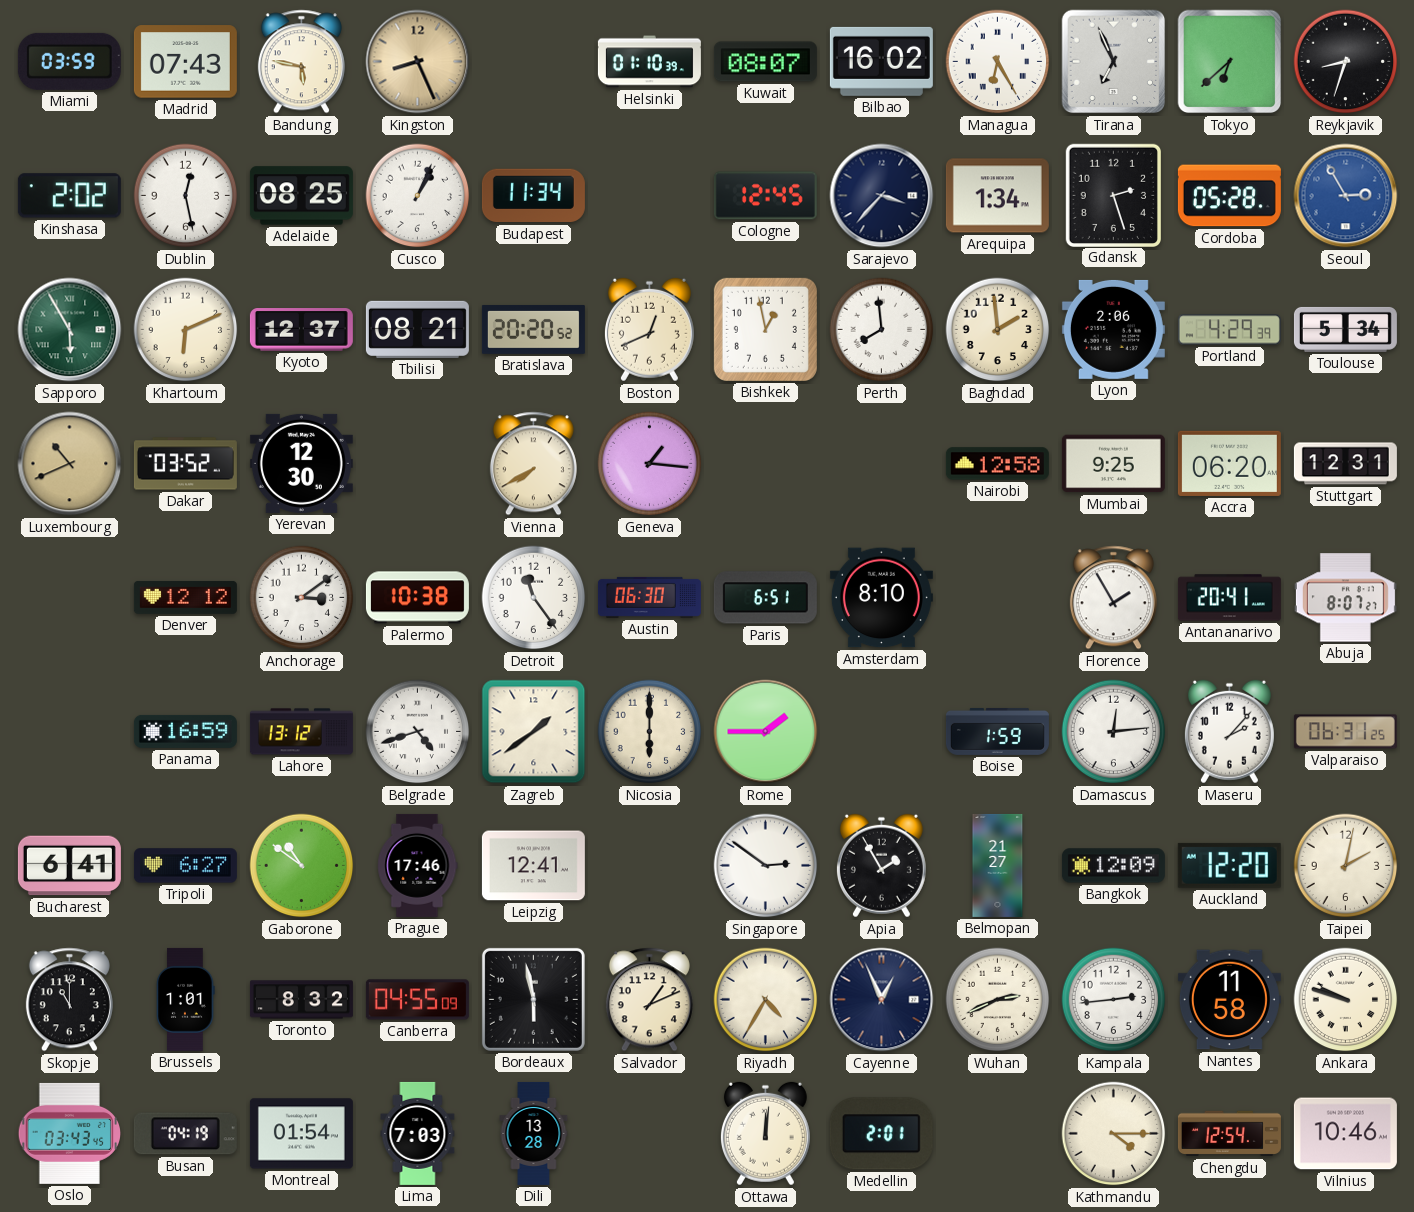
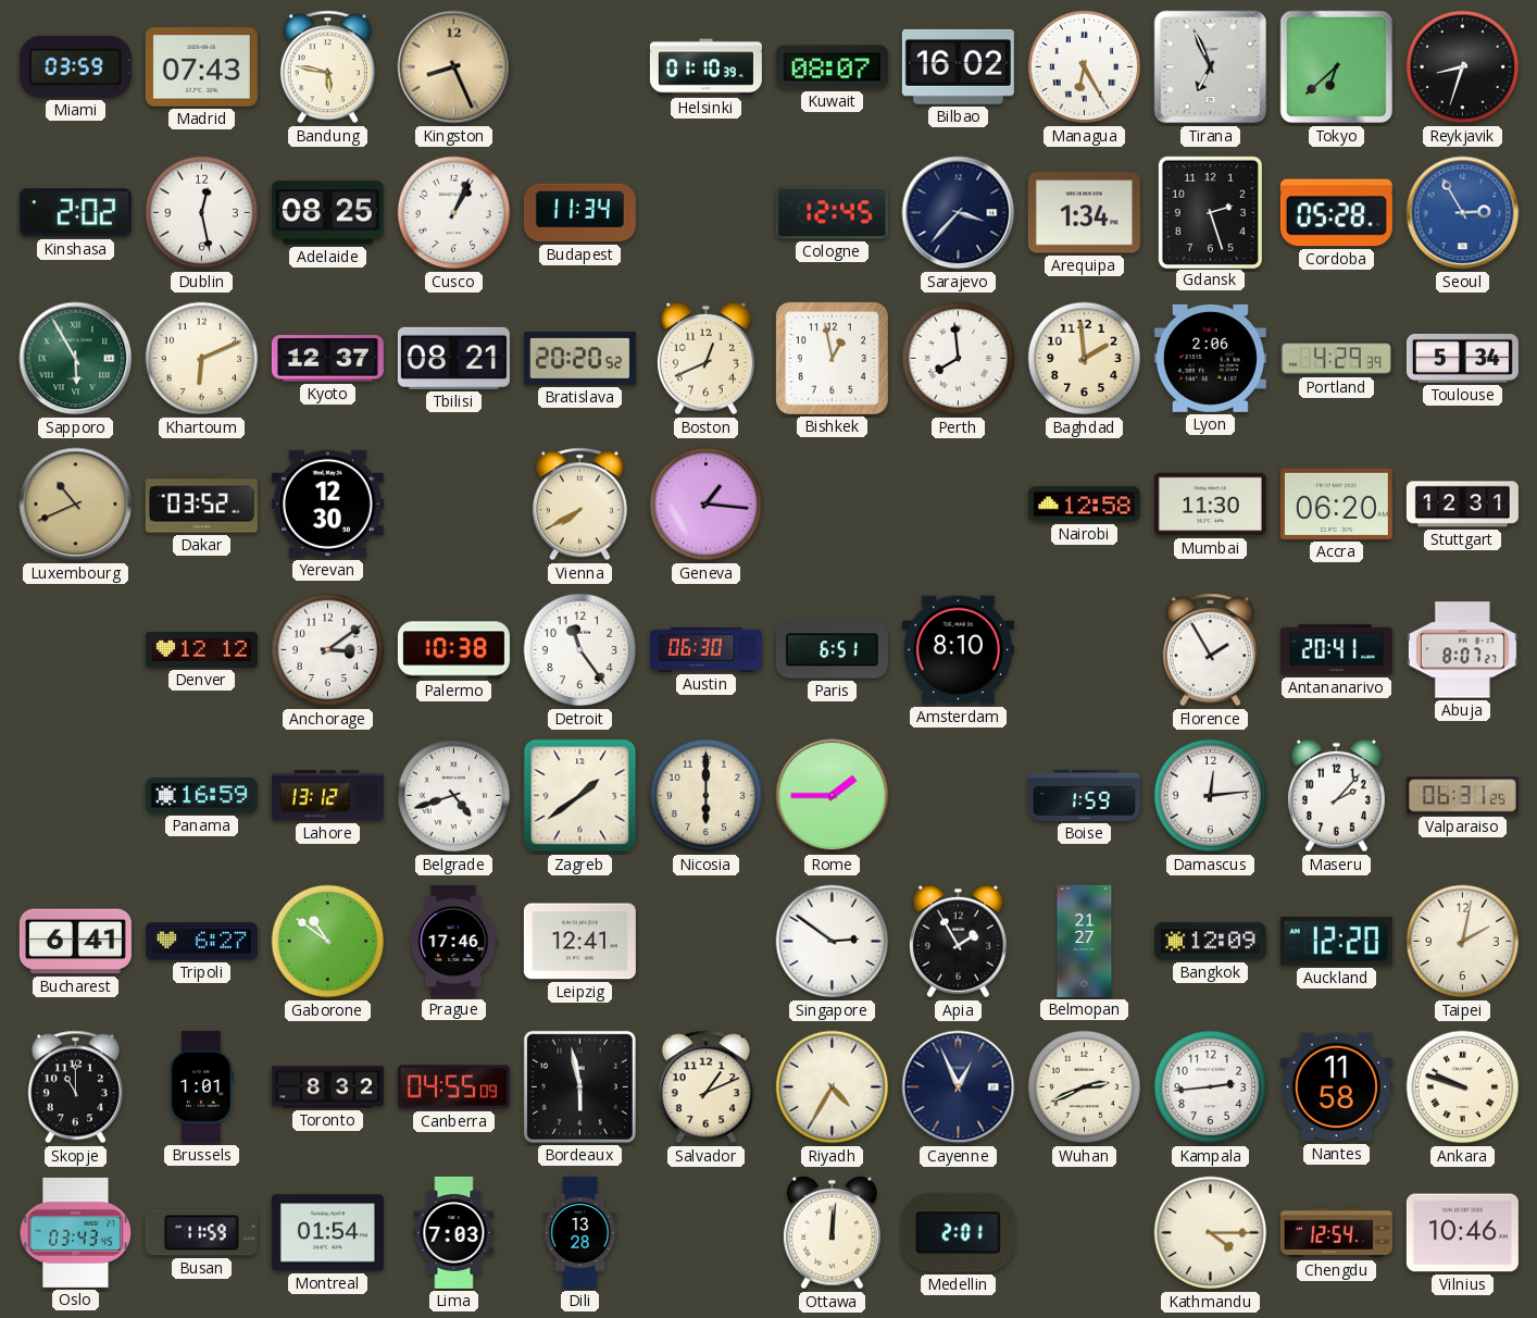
Mumbai: 9:25 -> 11:30
Busan: 04:19 -> 11:59
